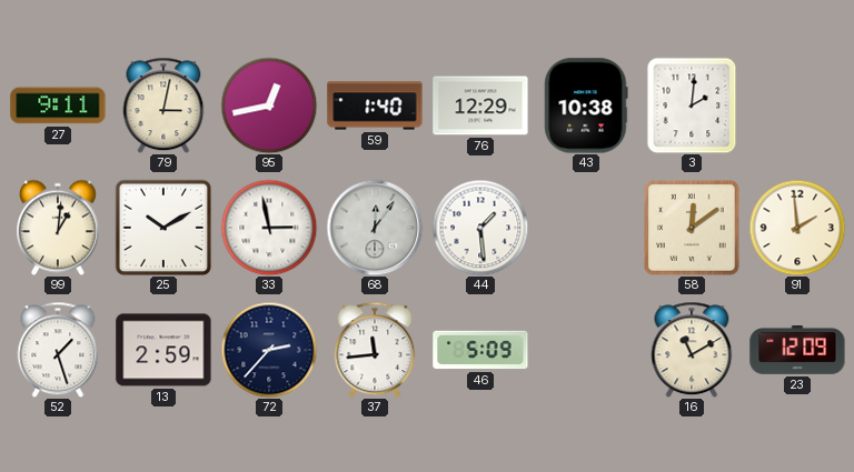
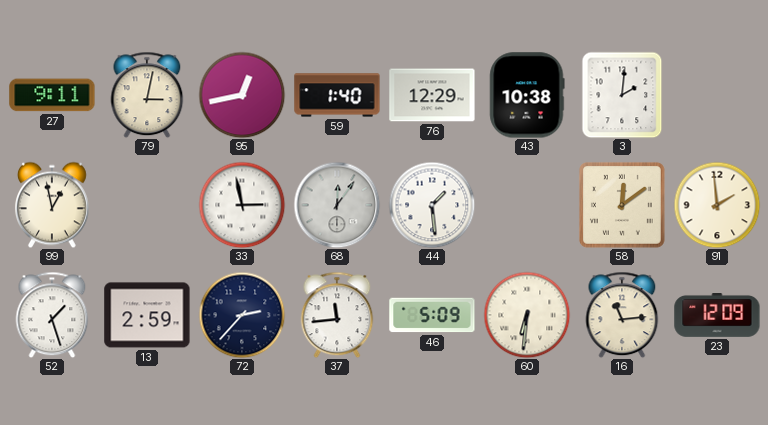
99: 1:01 -> 12:58
25: 10:10 -> none
60: none -> 6:31
16: 11:10 -> 11:14
